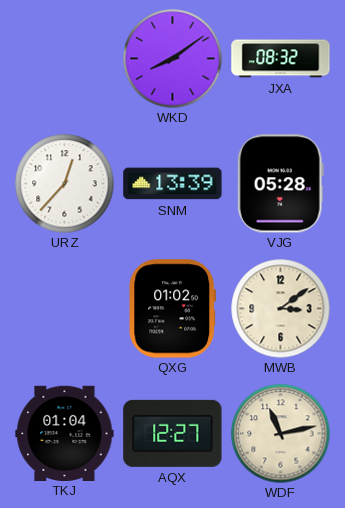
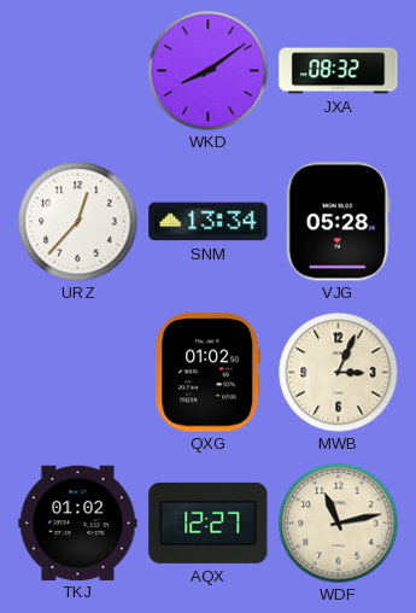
SNM: 13:39 -> 13:34
MWB: 3:09 -> 3:04
TKJ: 01:04 -> 01:02
